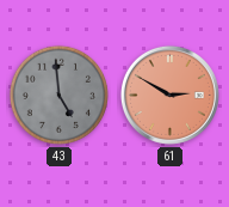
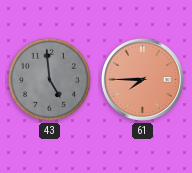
61: 2:50 -> 7:45
